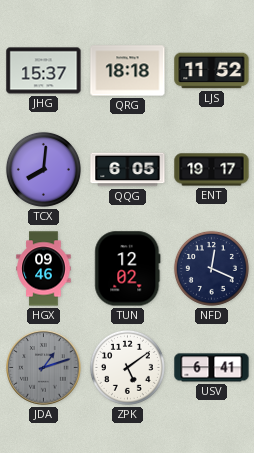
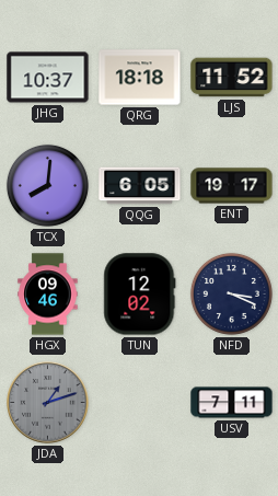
JHG: 15:37 -> 10:37
NFD: 12:19 -> 3:19
ZPK: 5:09 -> none
USV: 6:41 -> 7:11
